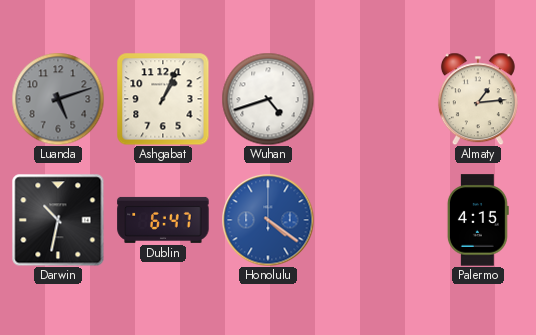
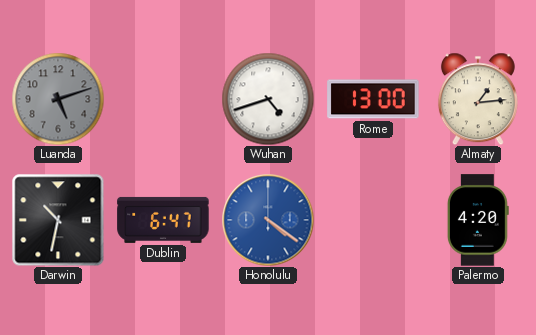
Ashgabat: 1:04 -> none
Rome: none -> 13:00
Palermo: 4:15 -> 4:20
